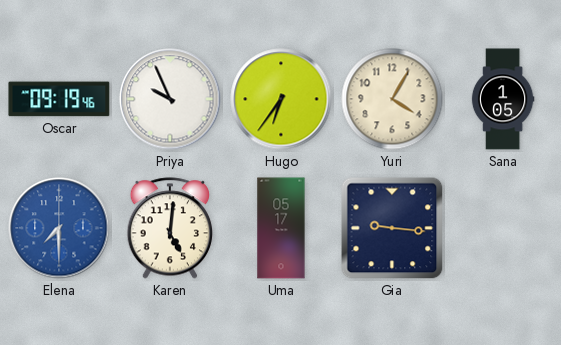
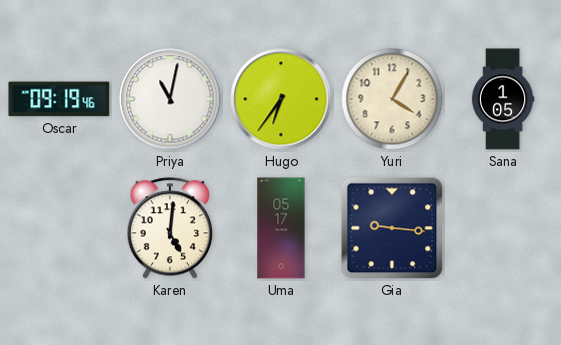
Priya: 9:56 -> 11:02
Elena: 7:30 -> none
